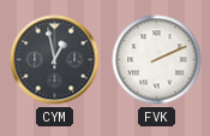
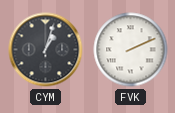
CYM: 12:58 -> 1:03
